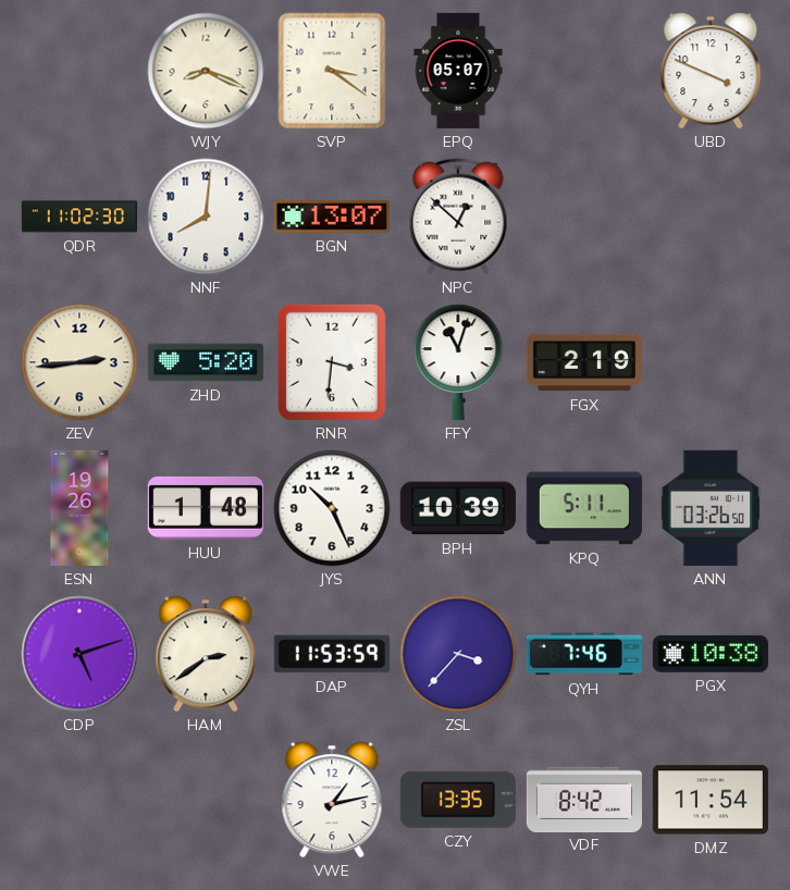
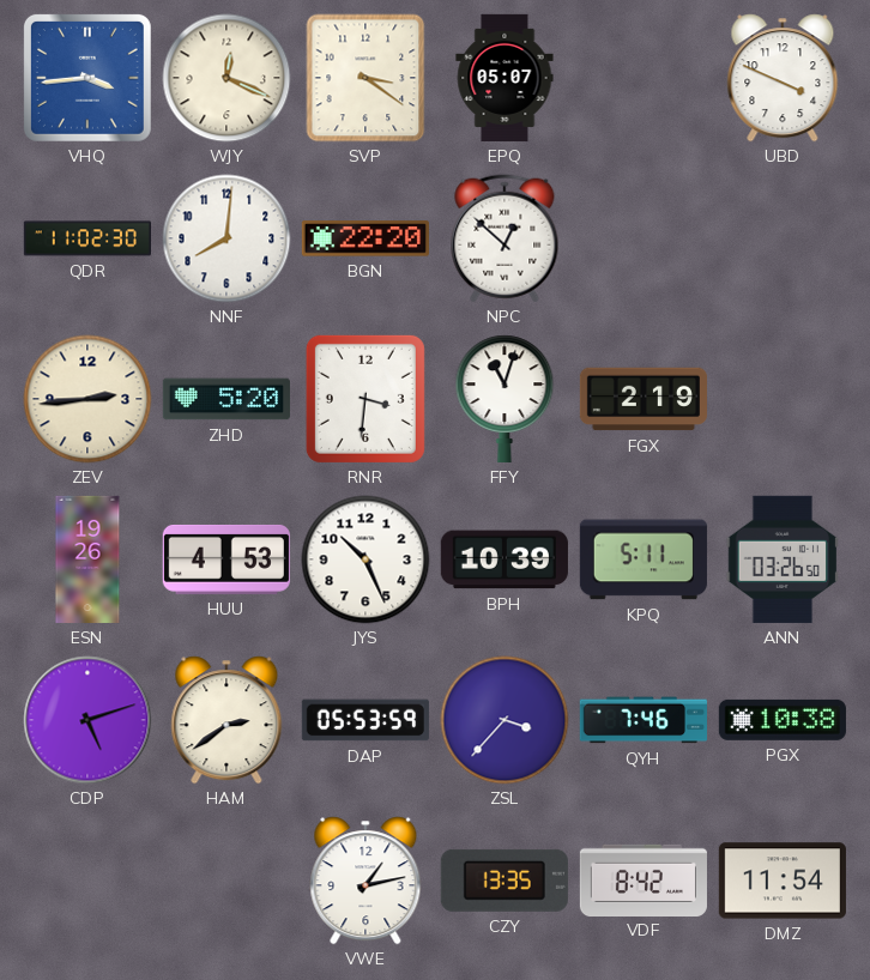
VHQ: none -> 3:44
WJY: 8:19 -> 12:19
BGN: 13:07 -> 22:20
HUU: 1:48 -> 4:53
DAP: 11:53 -> 05:53
